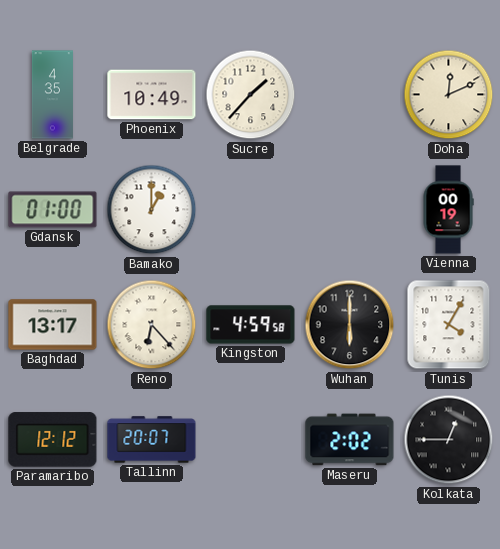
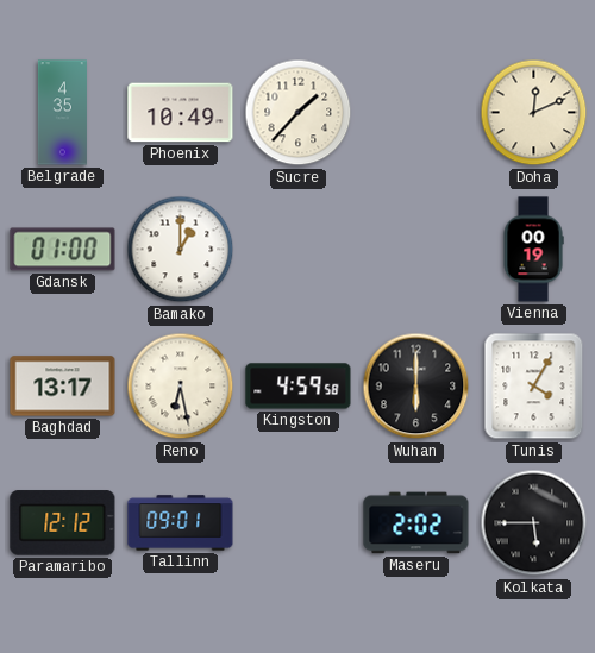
Reno: 6:23 -> 6:28
Tallinn: 20:07 -> 09:01
Kolkata: 12:45 -> 5:45
